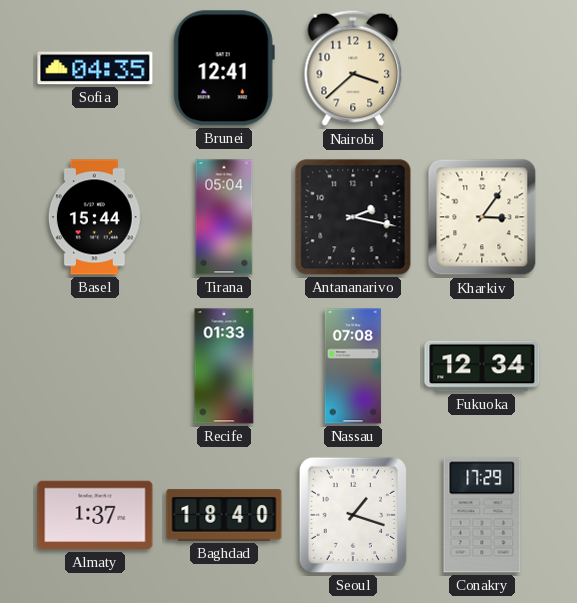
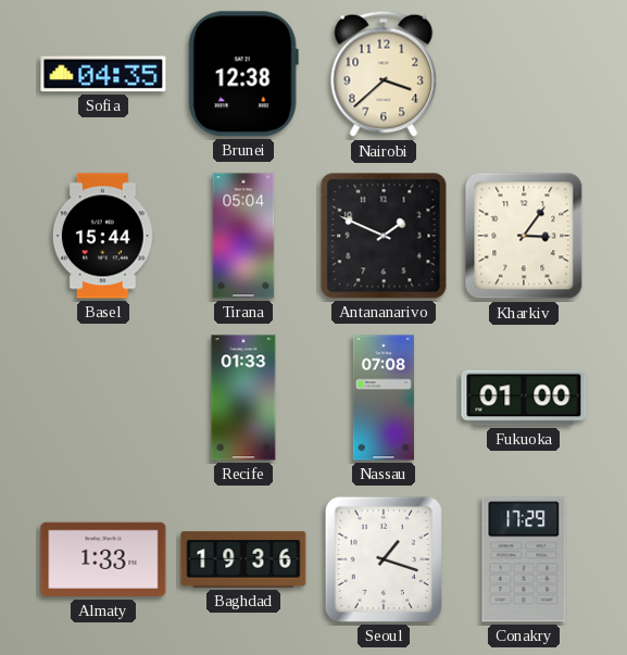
Brunei: 12:41 -> 12:38
Antananarivo: 2:17 -> 1:49
Fukuoka: 12:34 -> 01:00
Almaty: 1:37 -> 1:33
Baghdad: 18:40 -> 19:36
